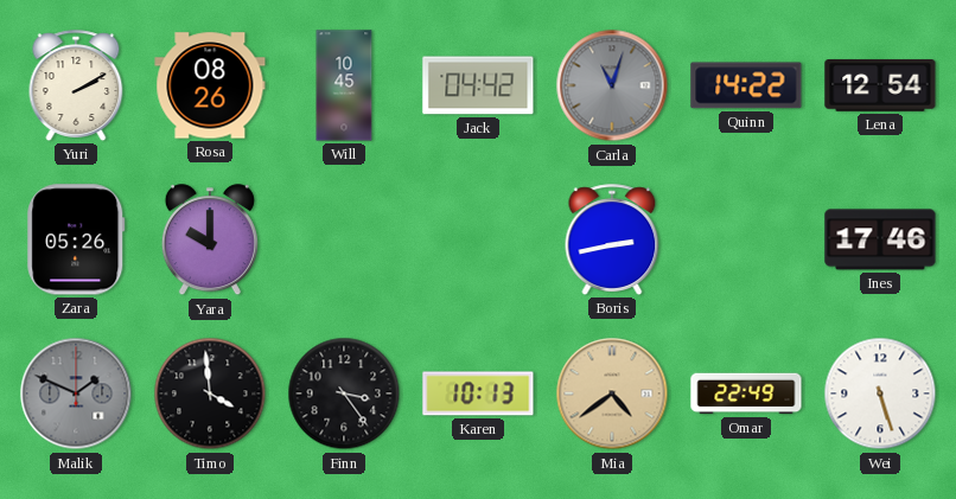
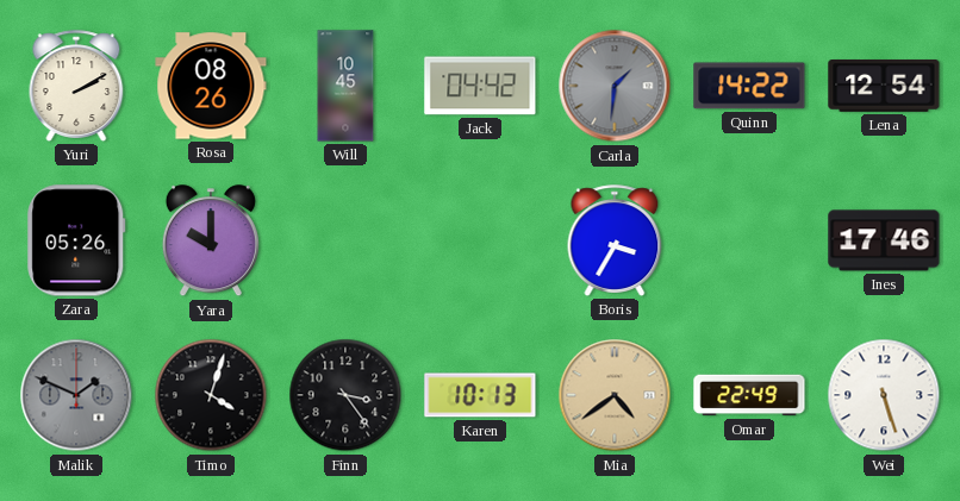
Carla: 11:03 -> 1:31
Boris: 2:43 -> 3:35
Timo: 3:59 -> 4:03
